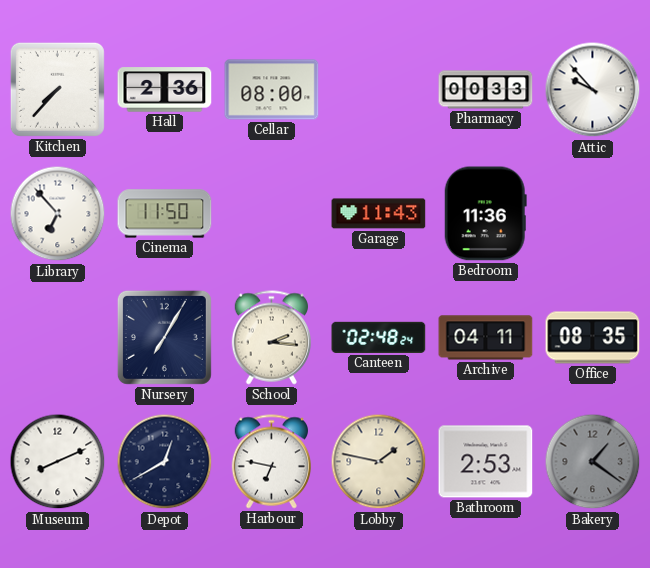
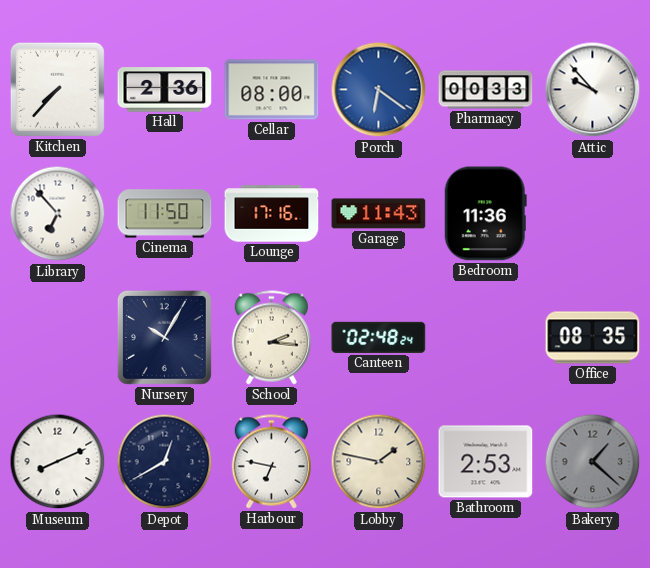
Porch: none -> 6:21
Lounge: none -> 17:16
Nursery: 7:05 -> 10:05
Archive: 04:11 -> none
Bakery: 1:21 -> 1:22
